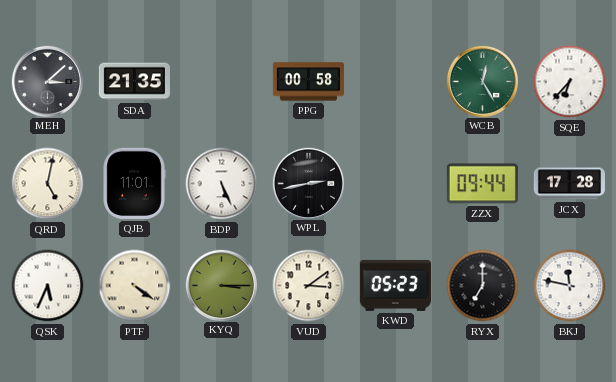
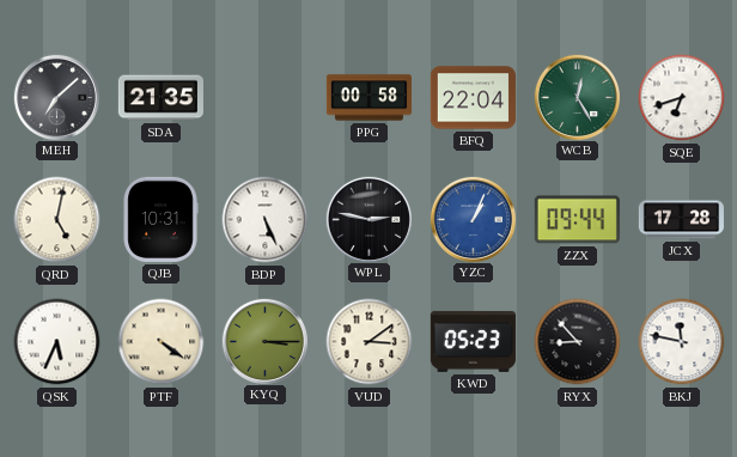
MEH: 3:08 -> 7:08
BFQ: none -> 22:04
SQE: 6:37 -> 6:42
QJB: 11:01 -> 10:31
WPL: 2:43 -> 2:47
YZC: none -> 1:04
RYX: 7:00 -> 8:53
